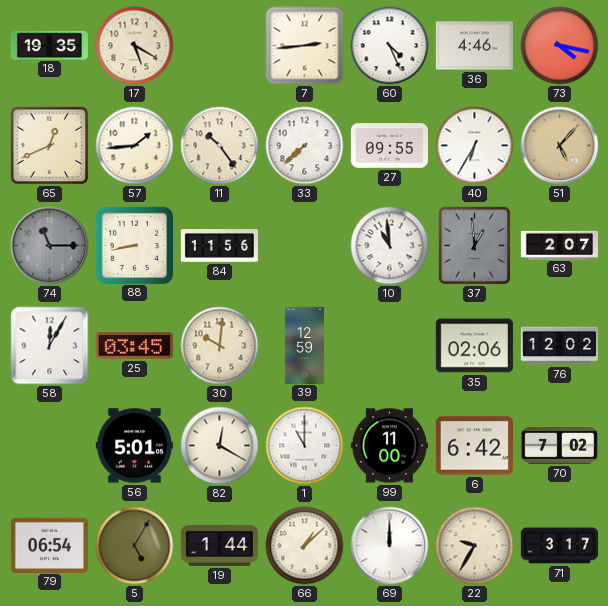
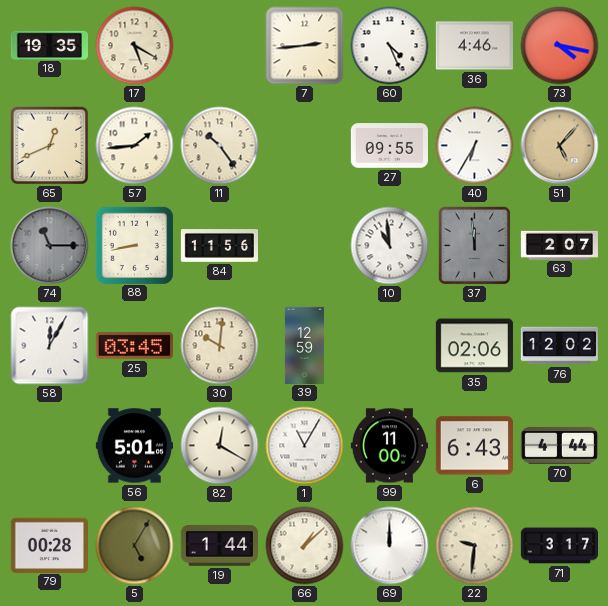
33: 7:38 -> none
37: 12:59 -> 11:59
1: 11:00 -> 11:05
6: 6:42 -> 6:43
70: 7:02 -> 4:44
79: 06:54 -> 00:28
22: 9:35 -> 9:31
